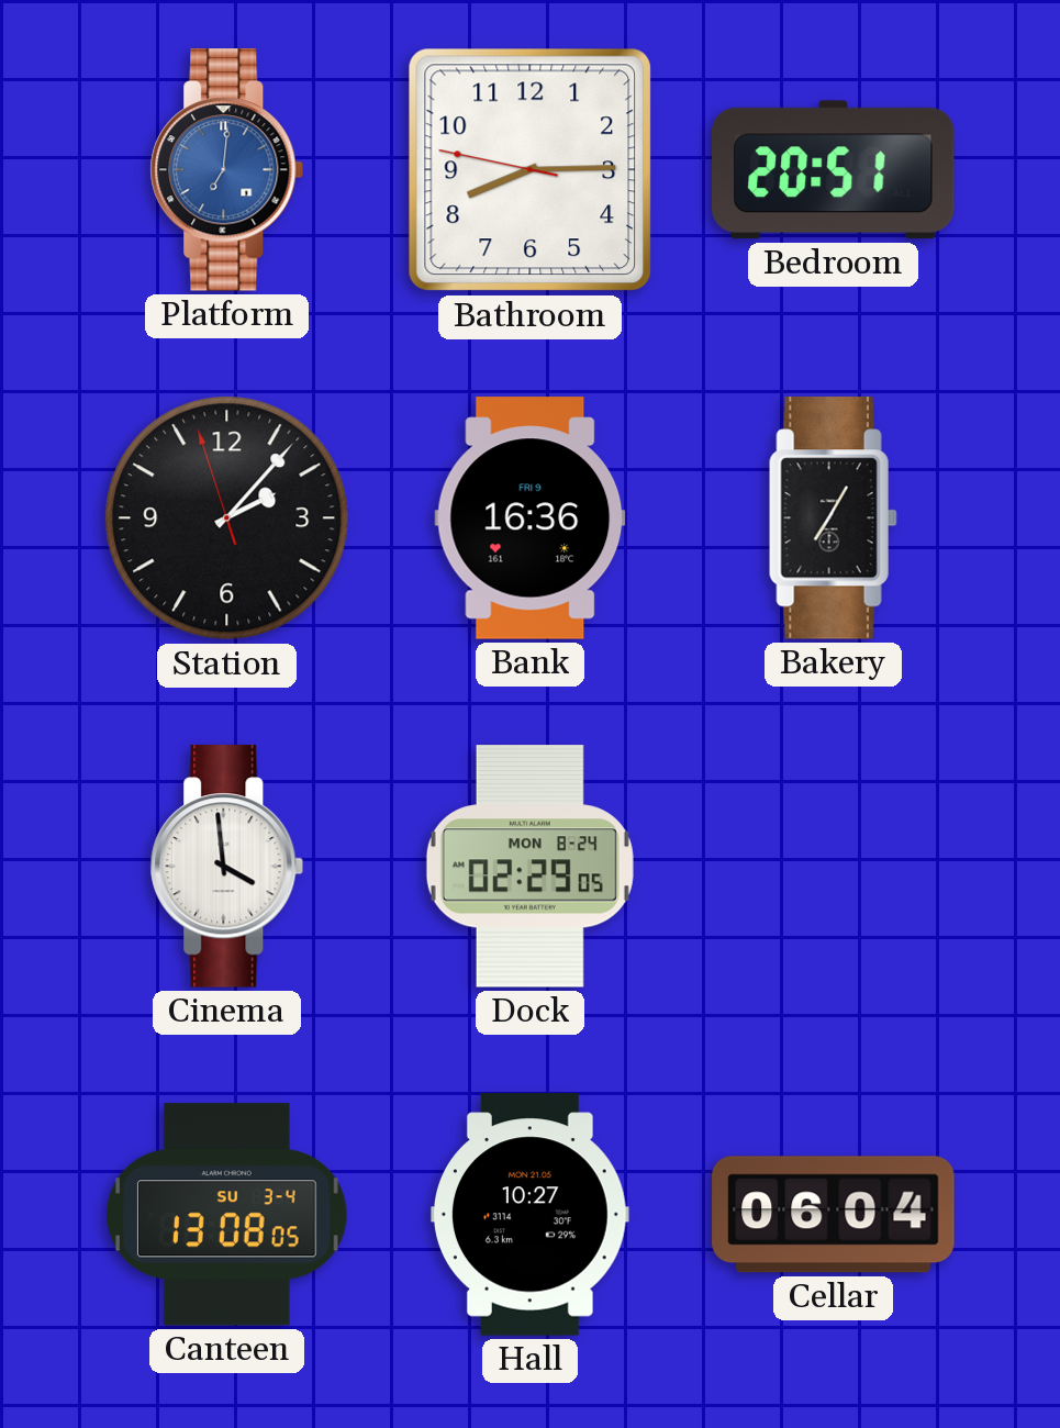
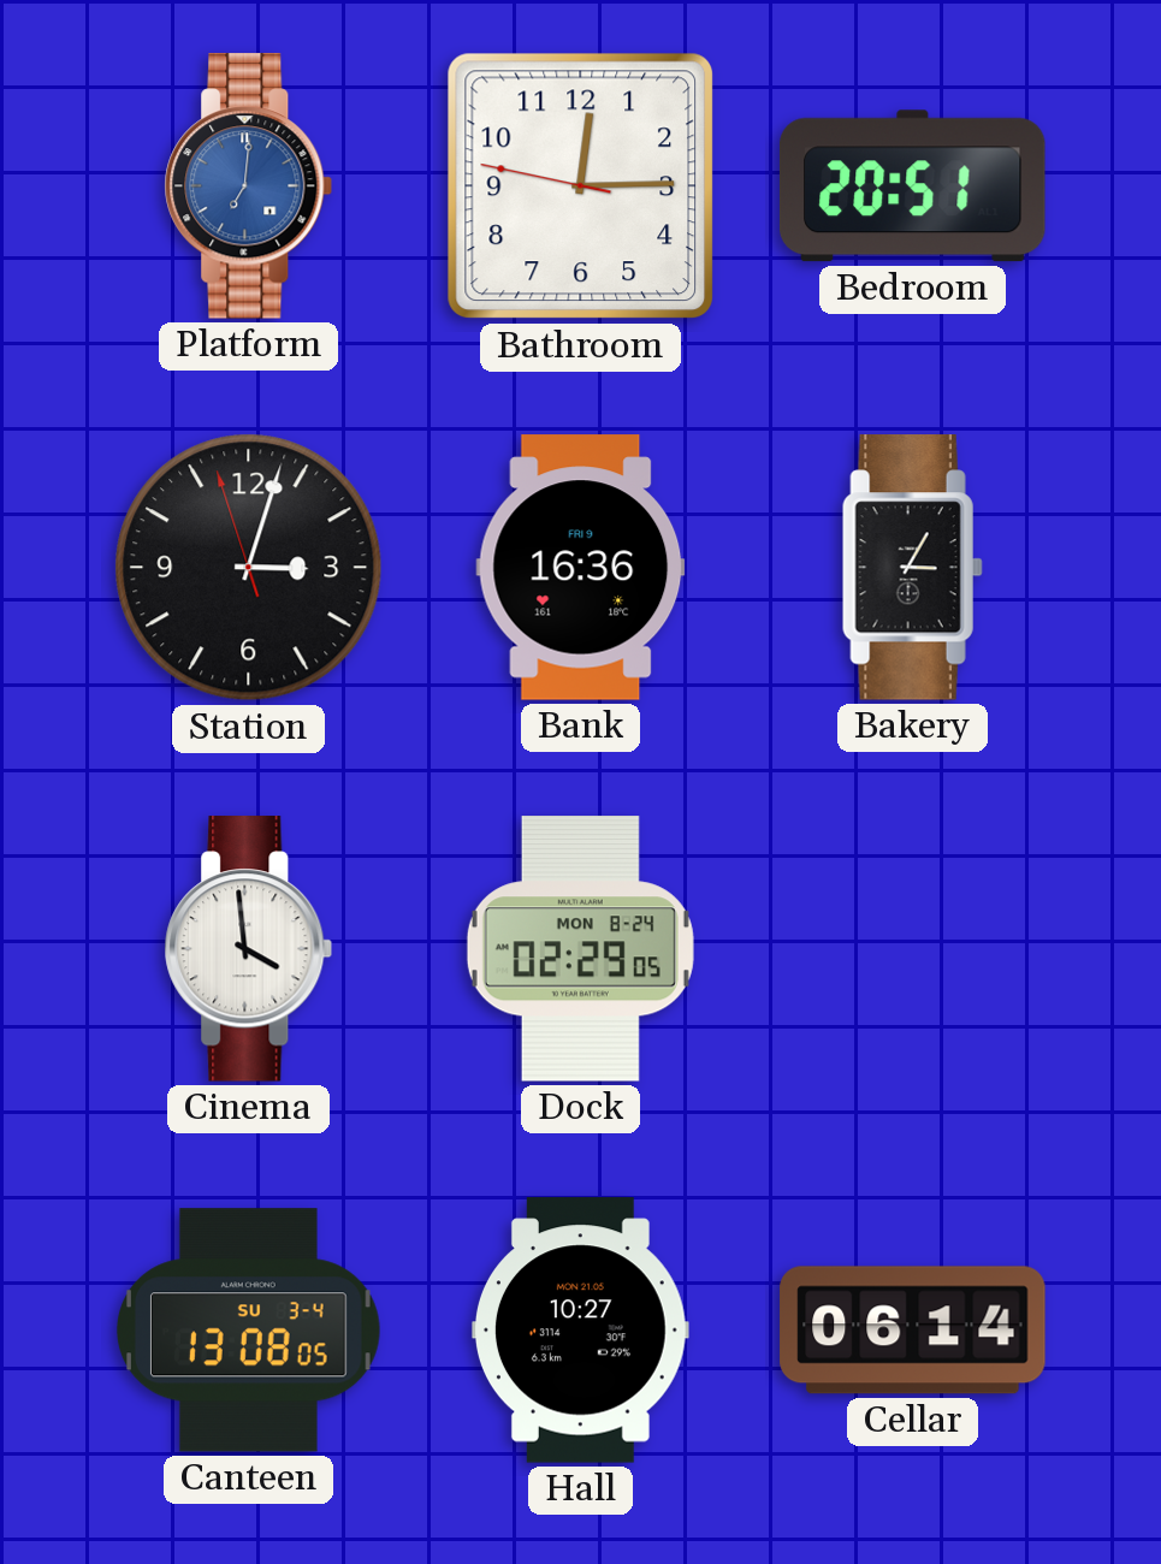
Bathroom: 8:14 -> 12:14
Station: 2:06 -> 3:02
Bakery: 7:05 -> 3:05
Cellar: 06:04 -> 06:14
